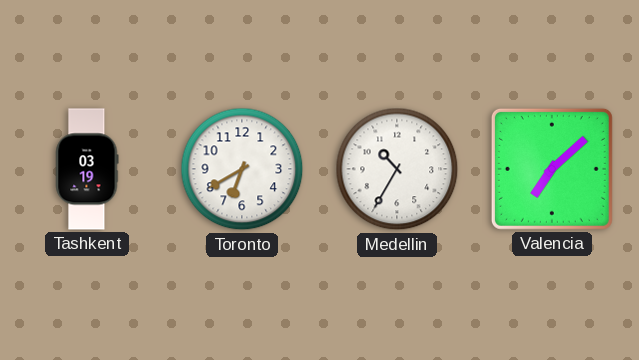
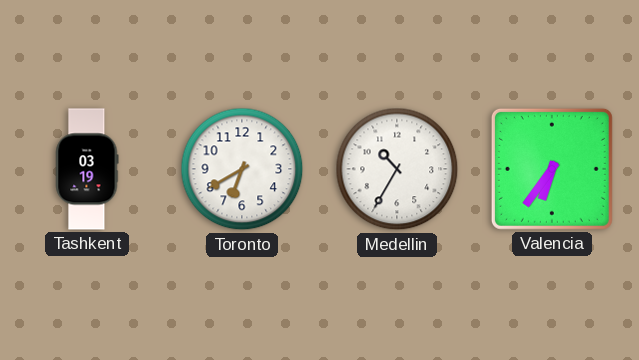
Valencia: 7:08 -> 6:36
